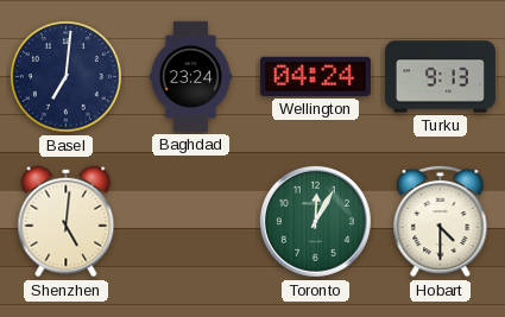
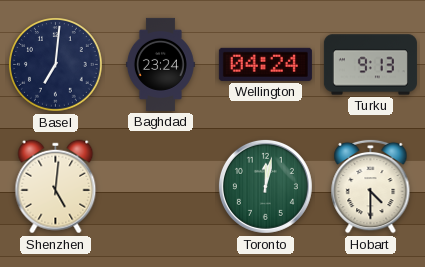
Toronto: 12:05 -> 12:02
